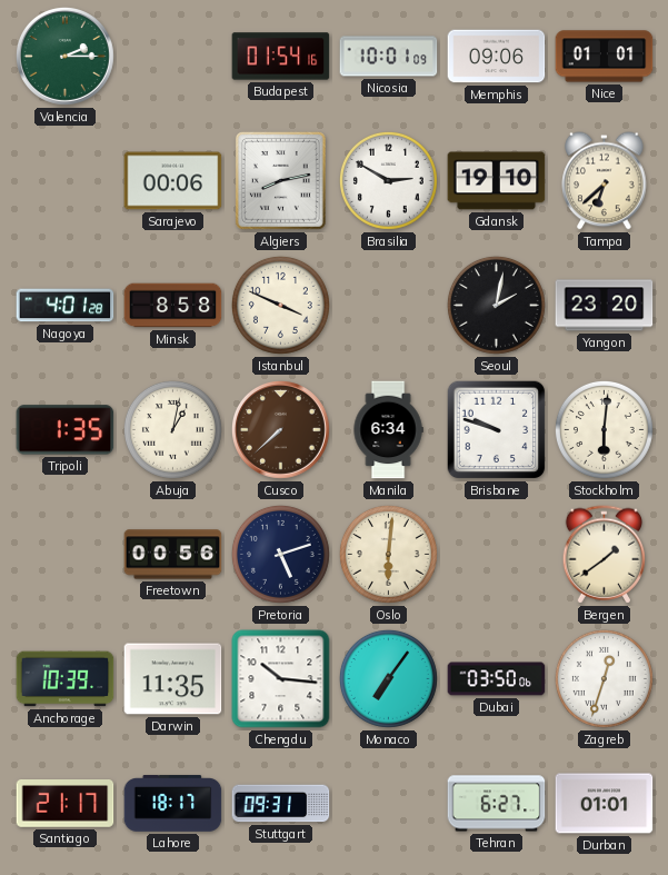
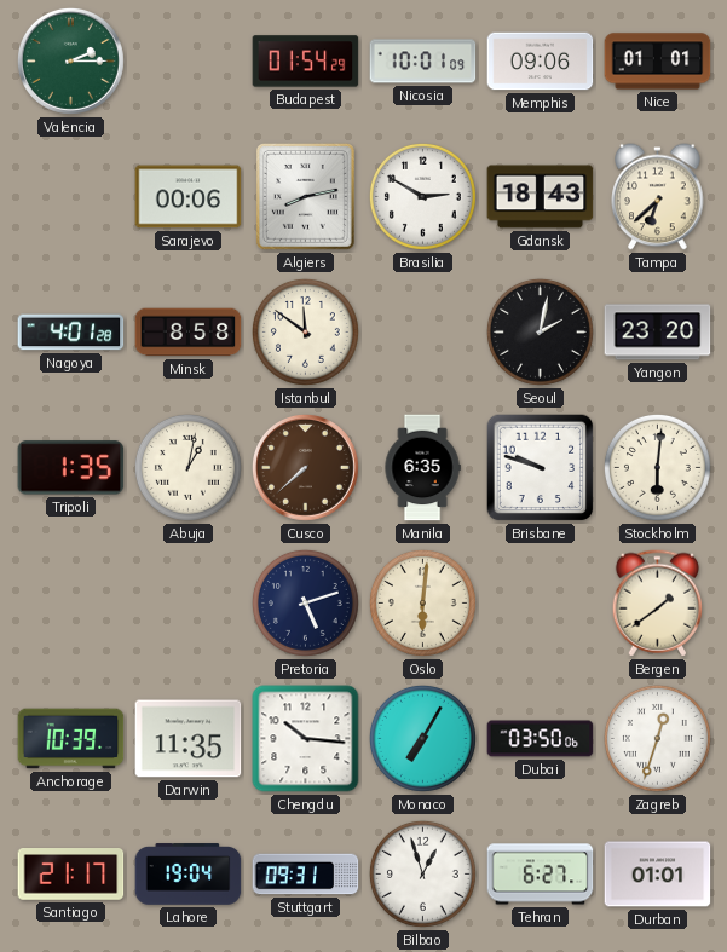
Budapest: 01:54:16 -> 01:54:29
Gdansk: 19:10 -> 18:43
Istanbul: 3:49 -> 11:51
Manila: 6:34 -> 6:35
Freetown: 00:56 -> none
Monaco: 7:06 -> 7:05
Lahore: 18:17 -> 19:04
Bilbao: none -> 12:57
